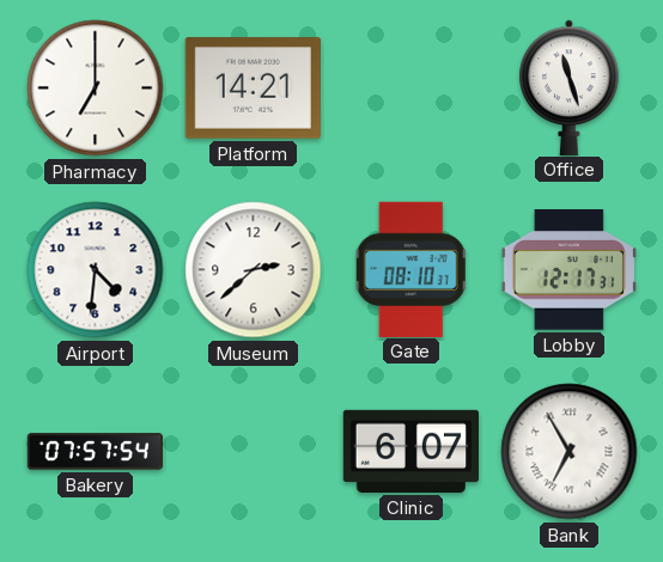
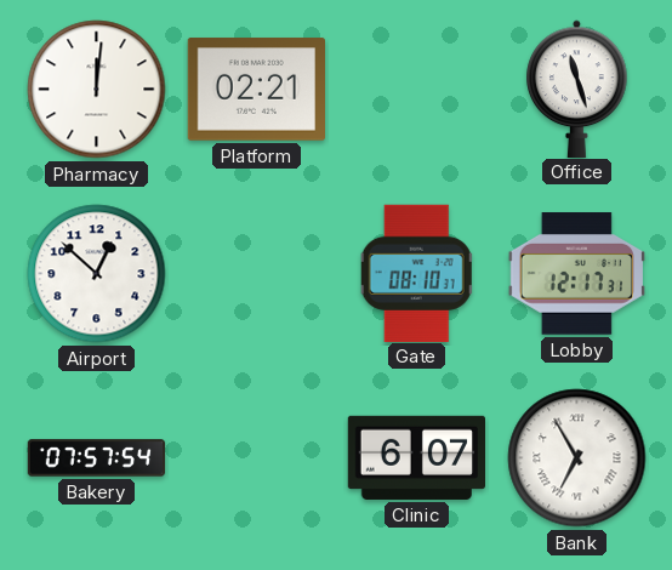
Pharmacy: 7:00 -> 12:01
Platform: 14:21 -> 02:21
Airport: 4:31 -> 12:52
Museum: 2:38 -> none
